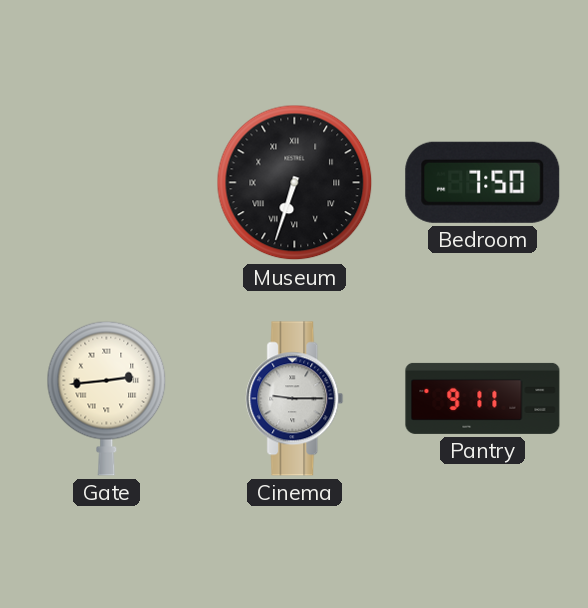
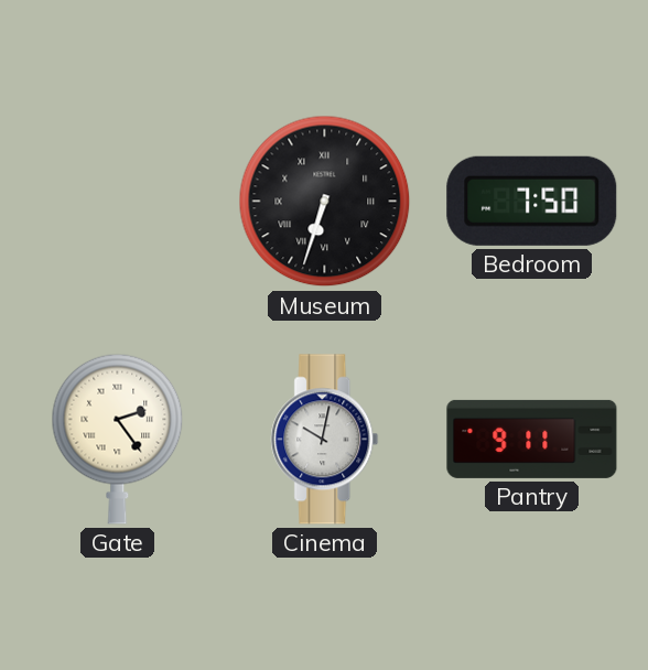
Gate: 2:44 -> 2:24
Cinema: 9:15 -> 10:02
